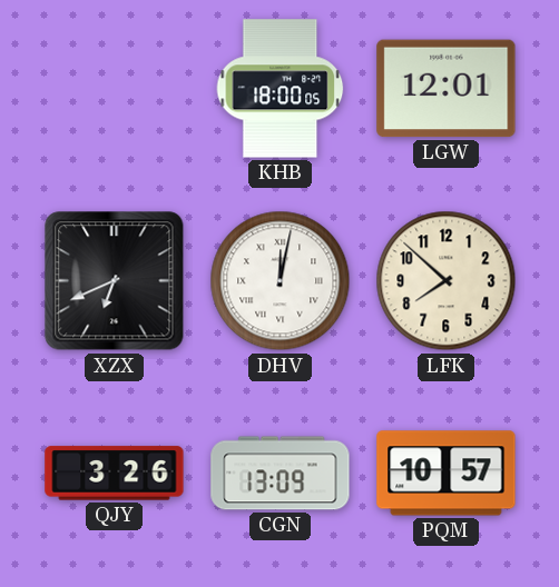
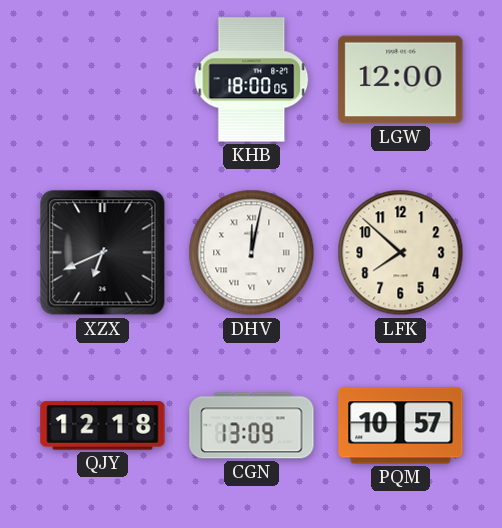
LGW: 12:01 -> 12:00
QJY: 3:26 -> 12:18
